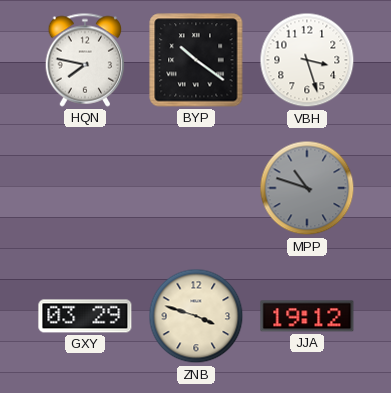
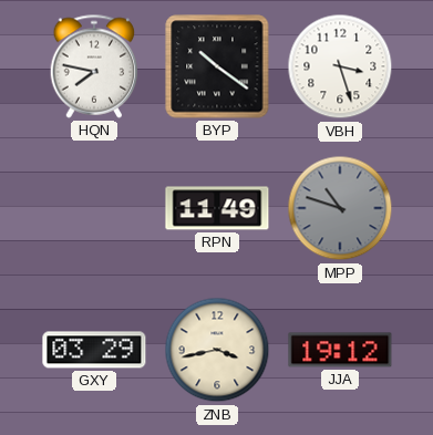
RPN: none -> 11:49
ZNB: 3:48 -> 3:43
